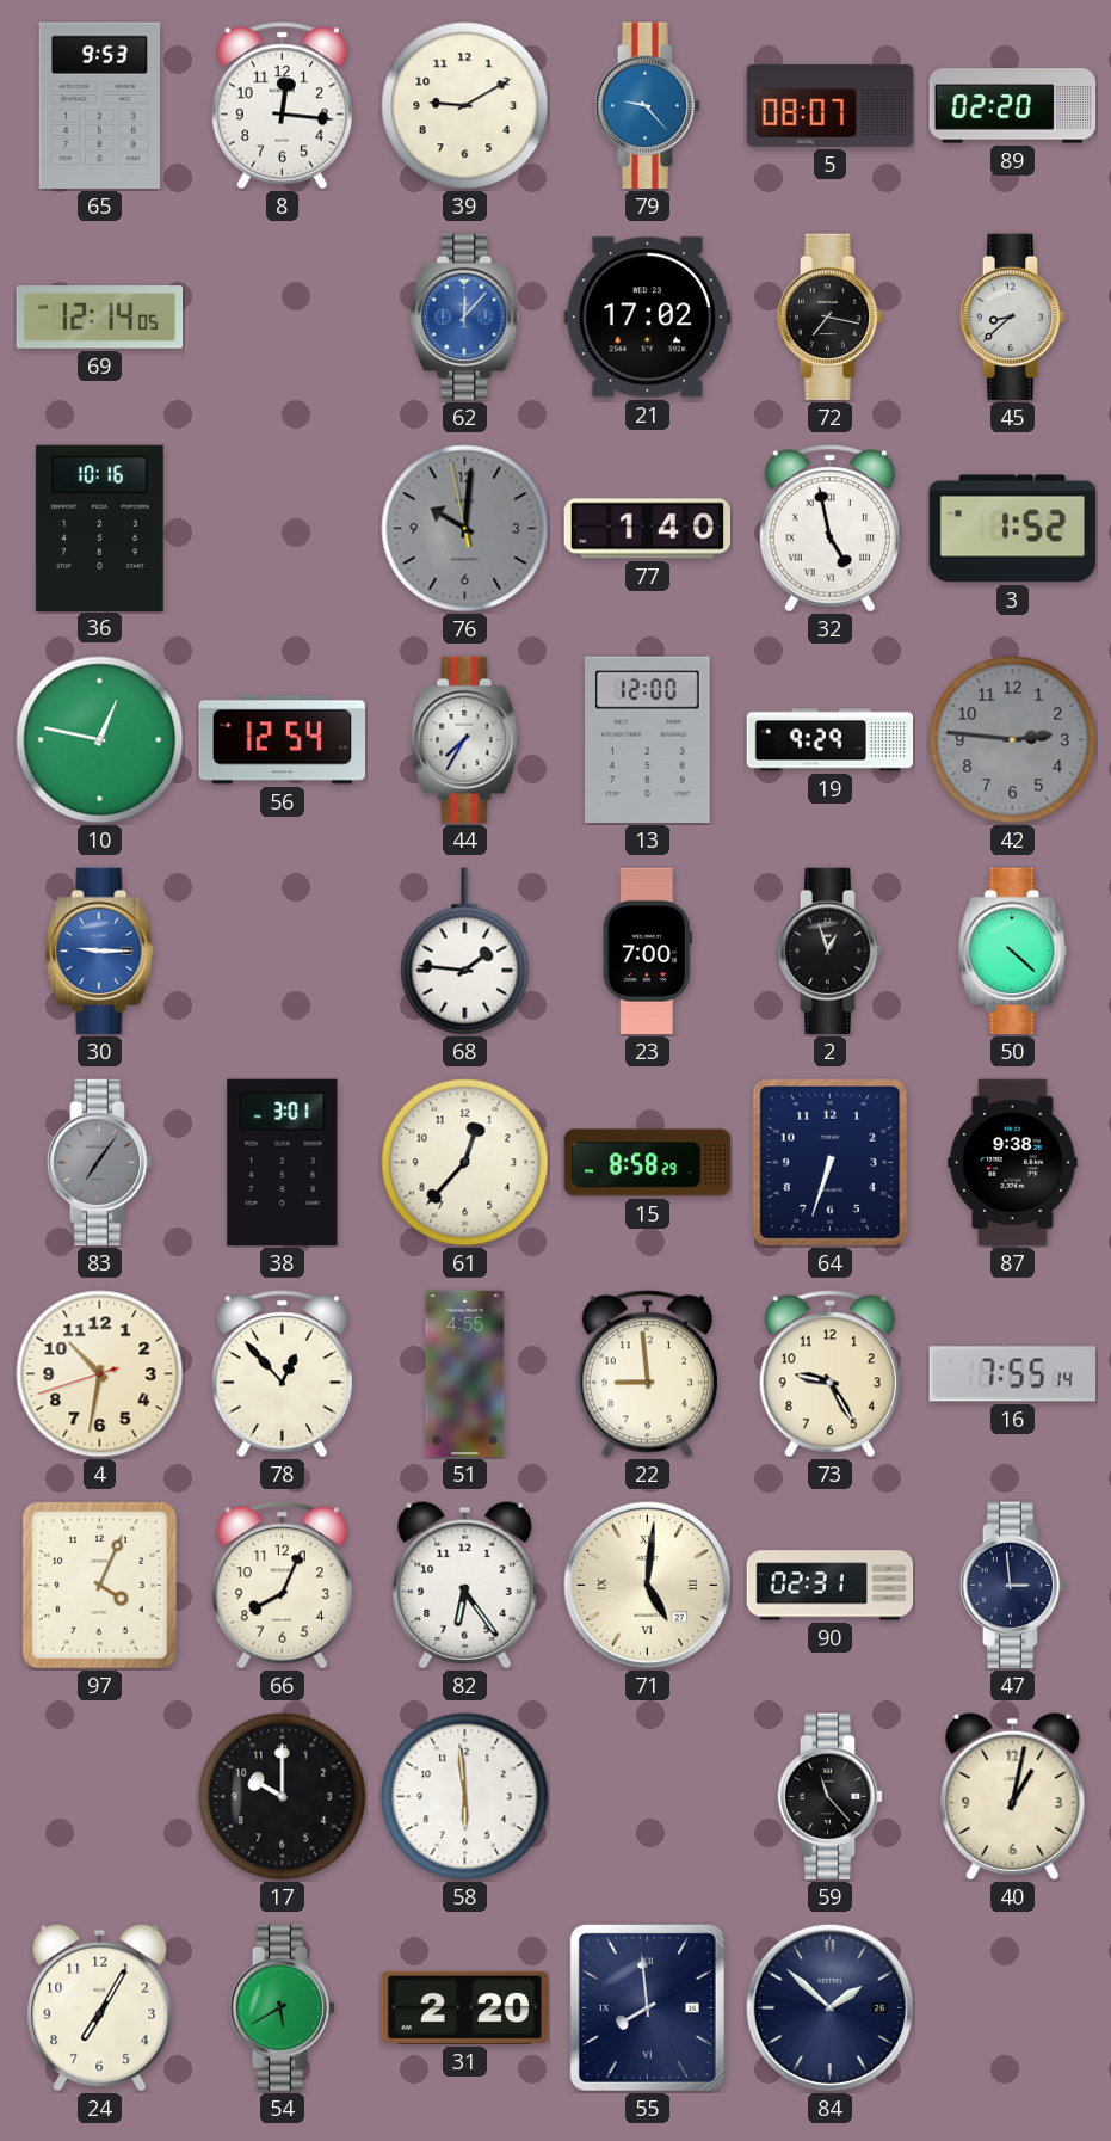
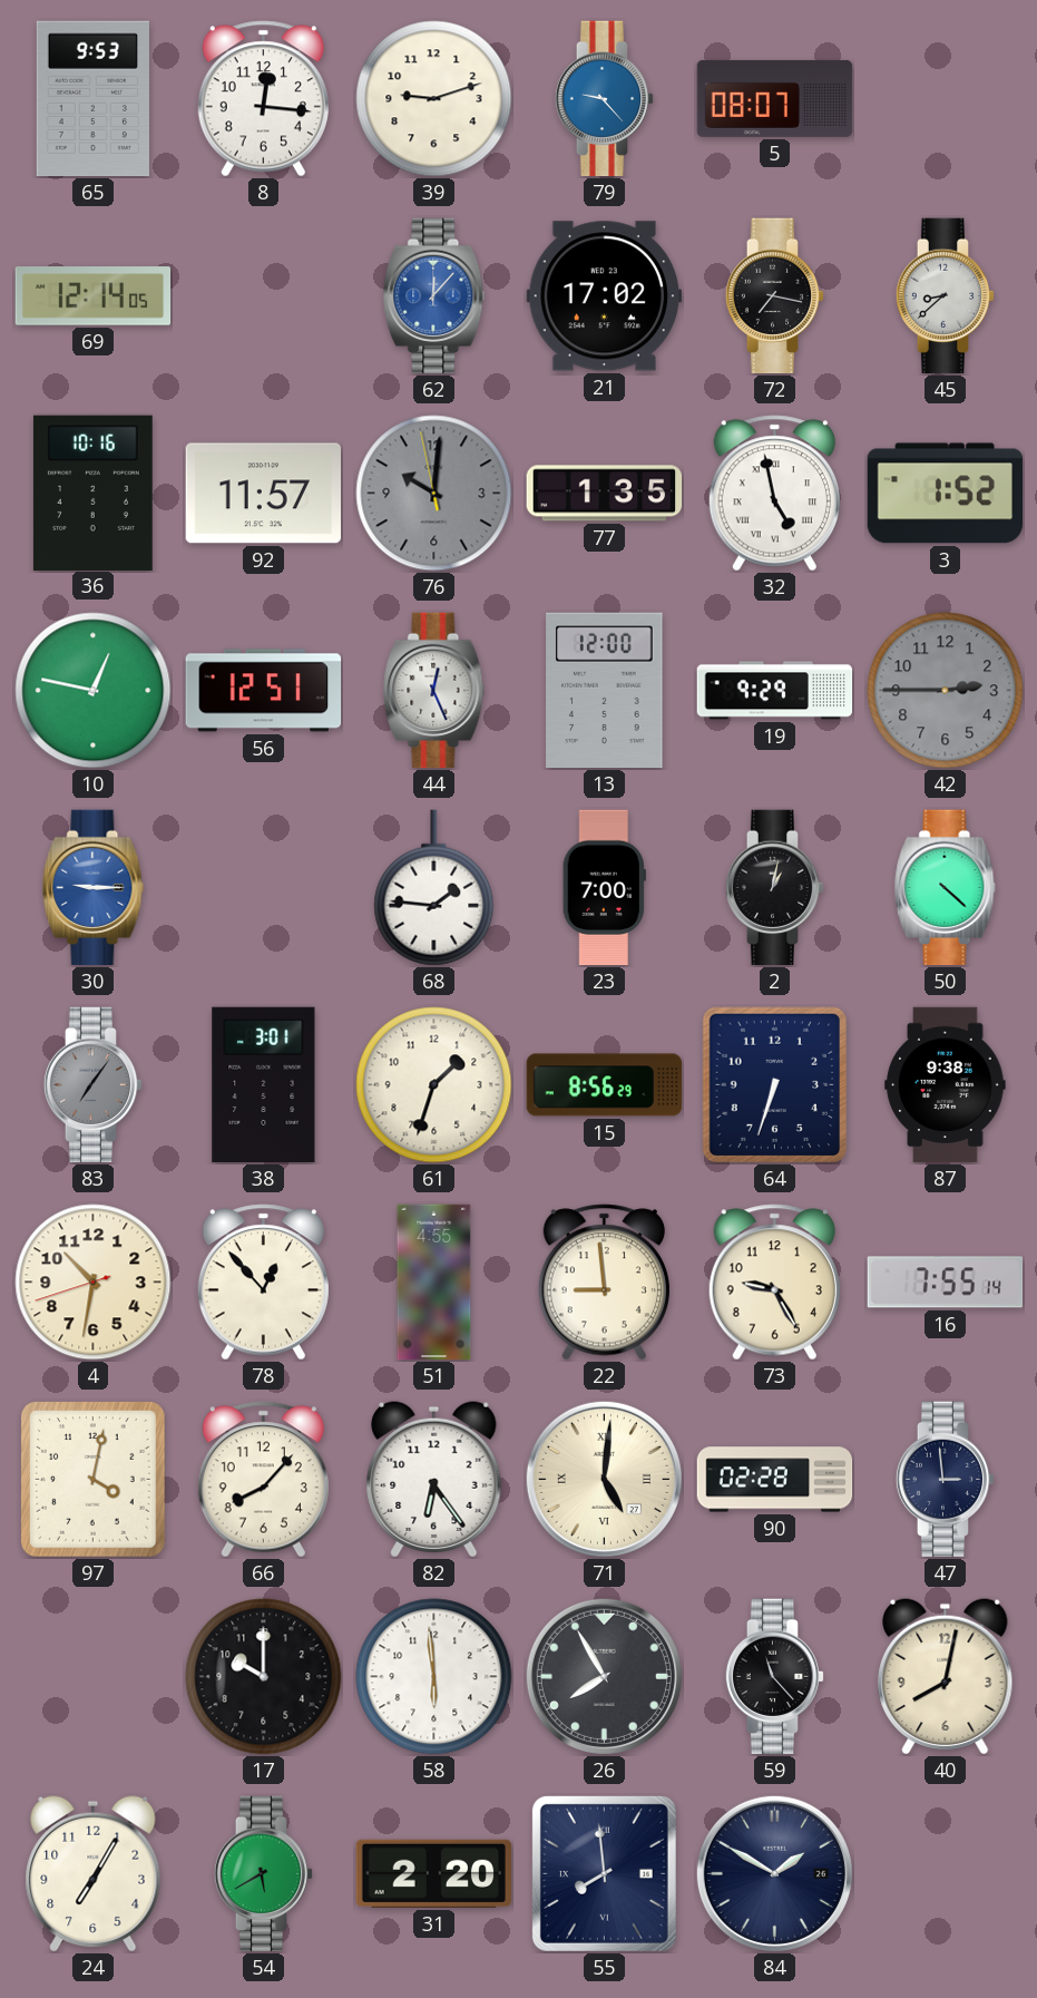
39: 9:10 -> 9:12
89: 02:20 -> none
92: none -> 11:57
77: 1:40 -> 1:35
56: 12:54 -> 12:51
44: 7:35 -> 12:26
42: 2:46 -> 2:45
2: 12:57 -> 1:02
61: 12:37 -> 1:33
15: 8:58 -> 8:56
97: 4:04 -> 4:02
66: 8:04 -> 8:07
90: 02:31 -> 02:28
26: none -> 7:55
40: 1:02 -> 8:02
84: 1:52 -> 1:50
